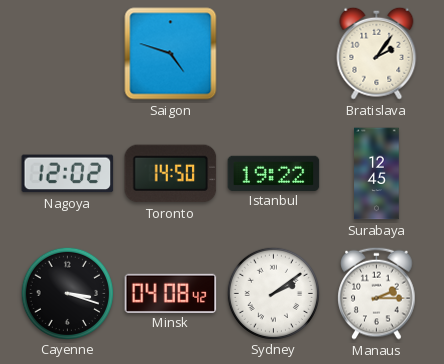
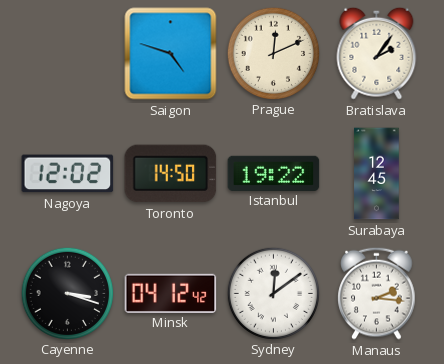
Prague: none -> 12:11
Minsk: 04:08 -> 04:12
Sydney: 2:09 -> 12:09
Manaus: 2:15 -> 2:16
